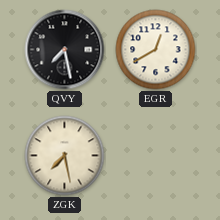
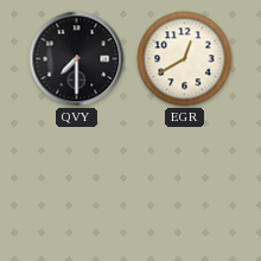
QVY: 7:28 -> 7:30
ZGK: 7:28 -> none
